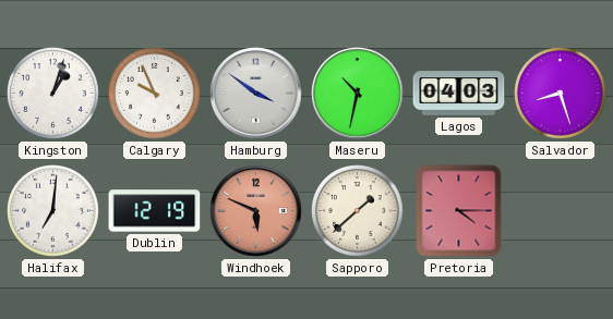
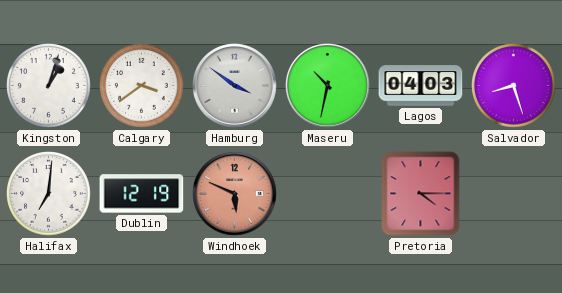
Calgary: 9:56 -> 3:39
Sapporo: 1:38 -> none
